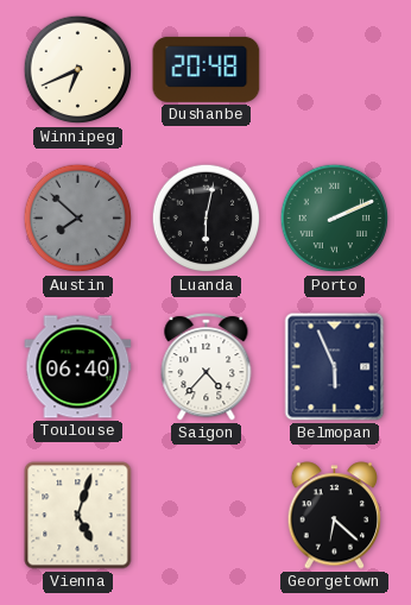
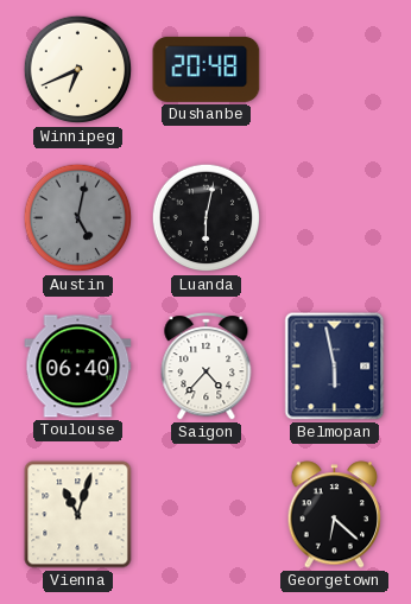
Austin: 7:52 -> 5:02
Porto: 2:11 -> none
Belmopan: 5:56 -> 5:58
Vienna: 5:03 -> 11:03
